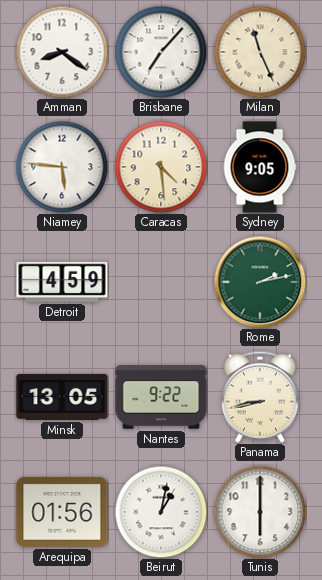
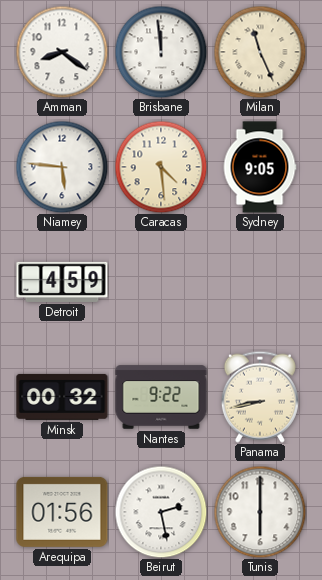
Brisbane: 7:07 -> 11:59
Rome: 2:13 -> none
Minsk: 13:05 -> 00:32
Beirut: 1:02 -> 2:28
